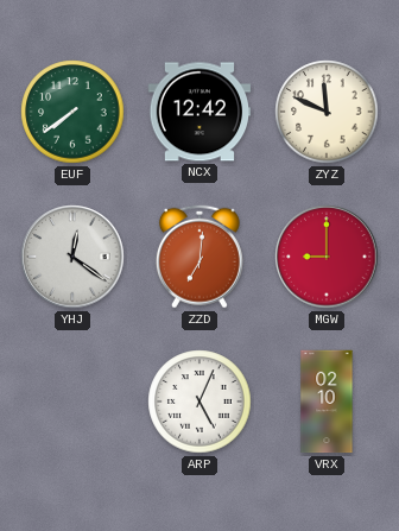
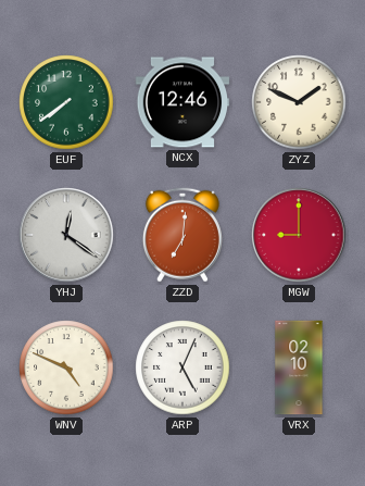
NCX: 12:42 -> 12:46
ZYZ: 11:49 -> 1:49
WNV: none -> 4:49
